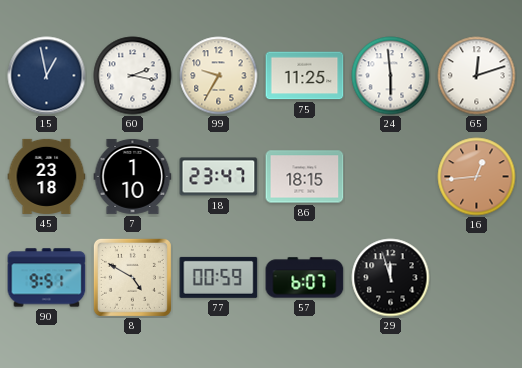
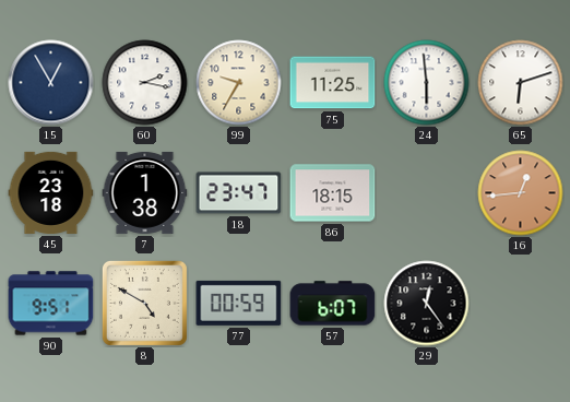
15: 12:58 -> 12:55
65: 12:12 -> 6:12
7: 1:10 -> 1:38
29: 11:57 -> 12:24
